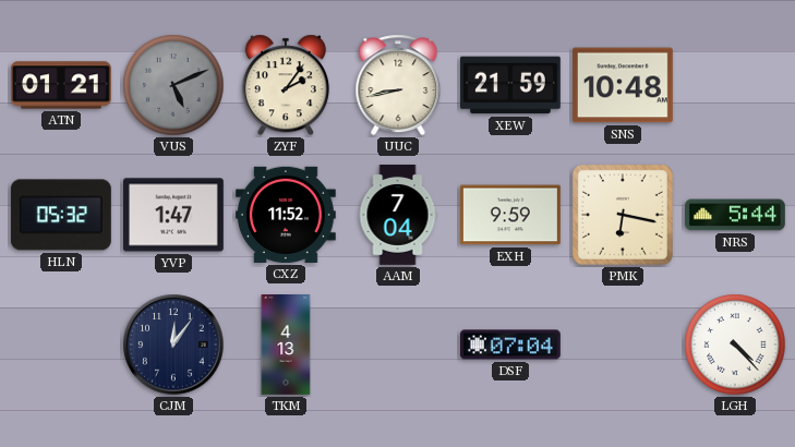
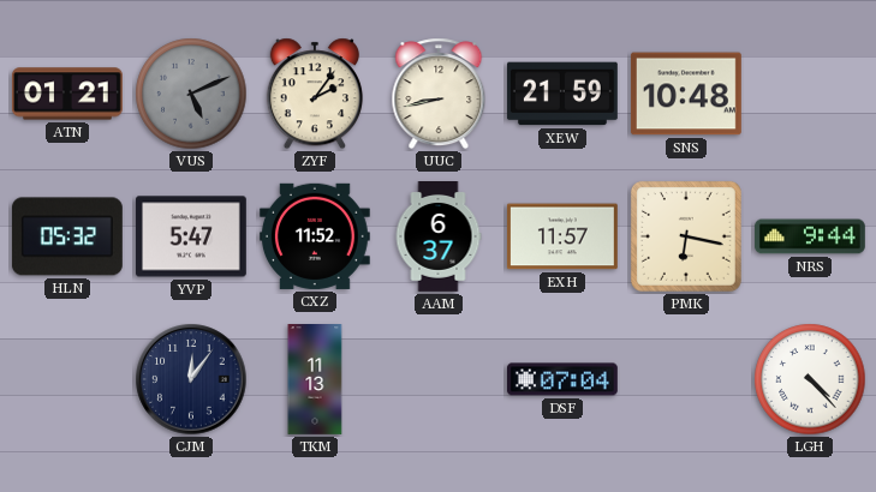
YVP: 1:47 -> 5:47
AAM: 7:04 -> 6:37
EXH: 9:59 -> 11:57
NRS: 5:44 -> 9:44
TKM: 4:13 -> 11:13
